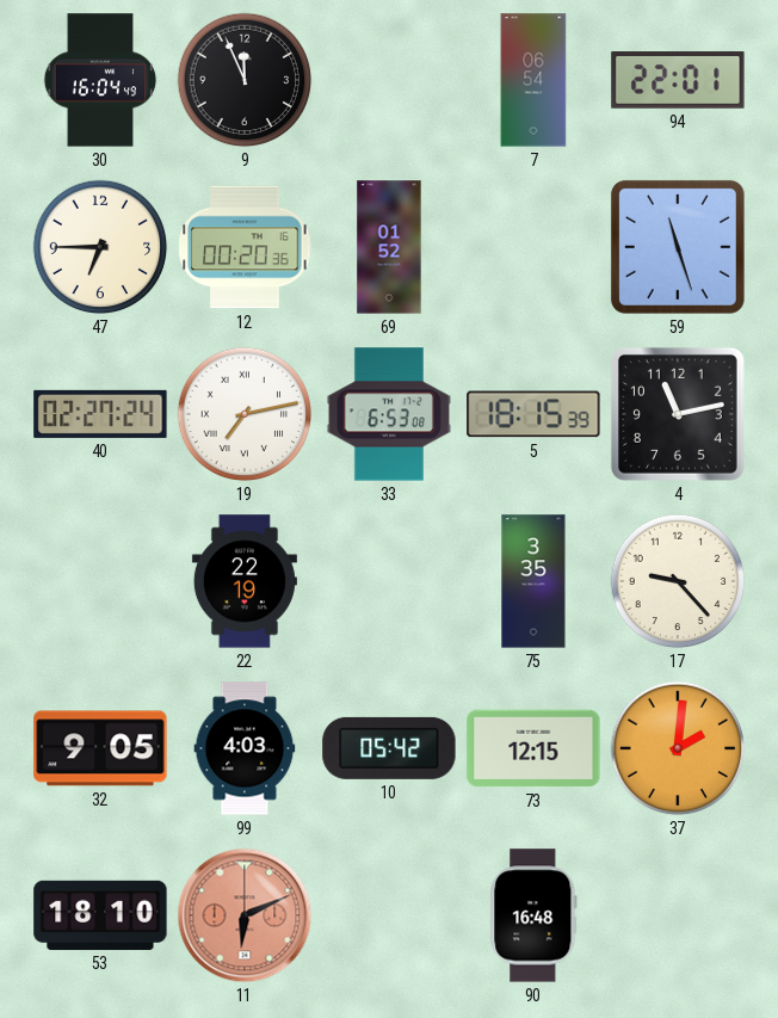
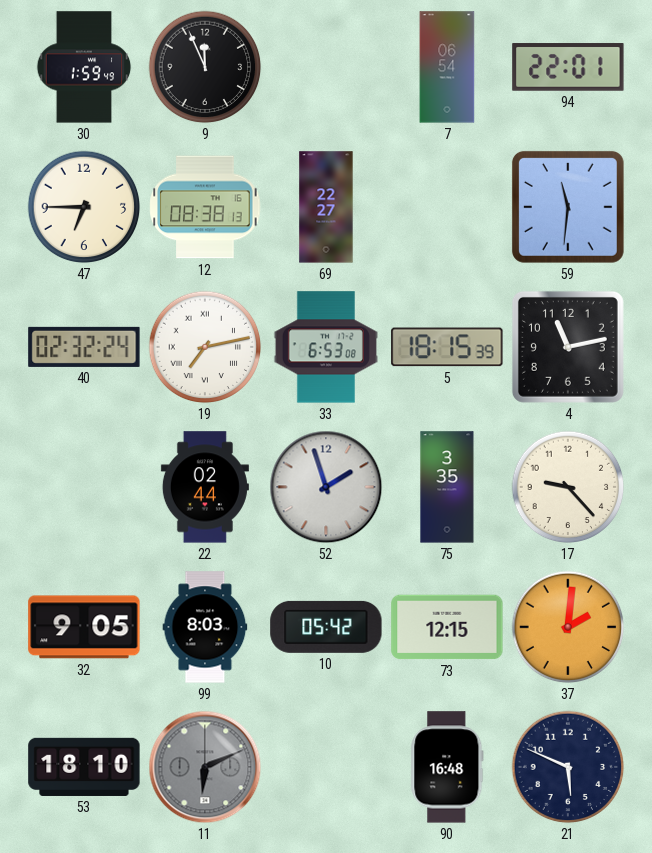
30: 16:04 -> 1:59
12: 00:20 -> 08:38
69: 01:52 -> 22:27
59: 11:27 -> 11:31
40: 02:27 -> 02:32
22: 22:19 -> 02:44
52: none -> 1:57
99: 4:03 -> 8:03
11 dial: salmon -> grey
21: none -> 5:49
